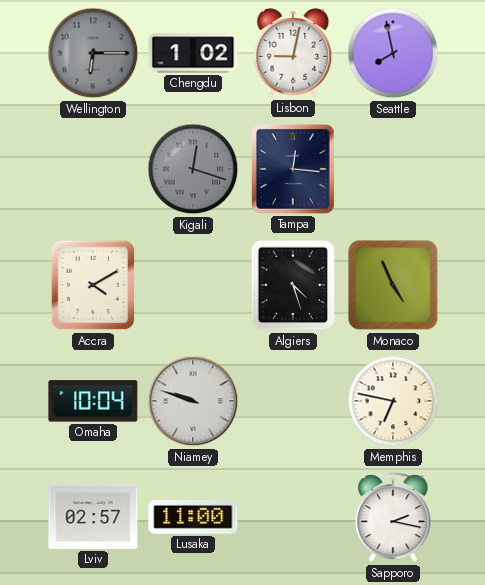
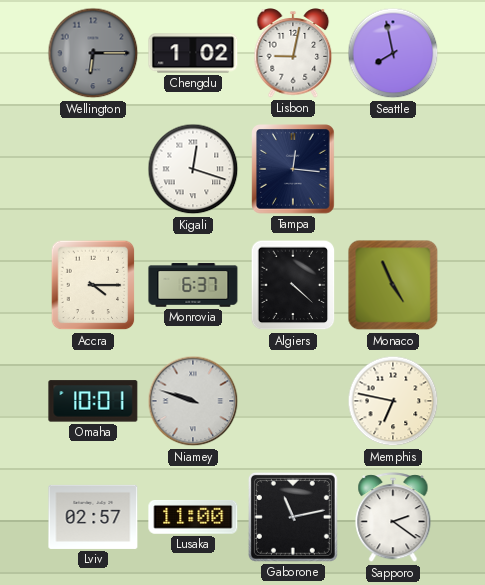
Kigali dial: grey -> white
Accra: 4:10 -> 4:15
Monrovia: none -> 6:37
Algiers: 4:27 -> 4:22
Omaha: 10:04 -> 10:01
Gaborone: none -> 11:13
Sapporo: 2:17 -> 2:21
